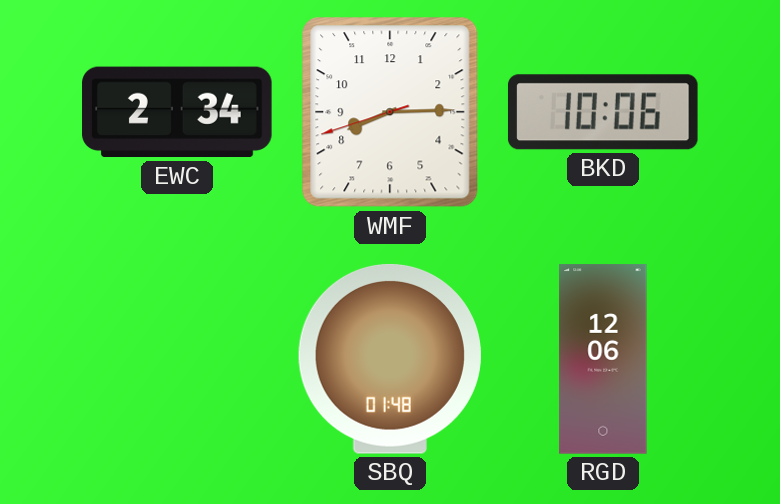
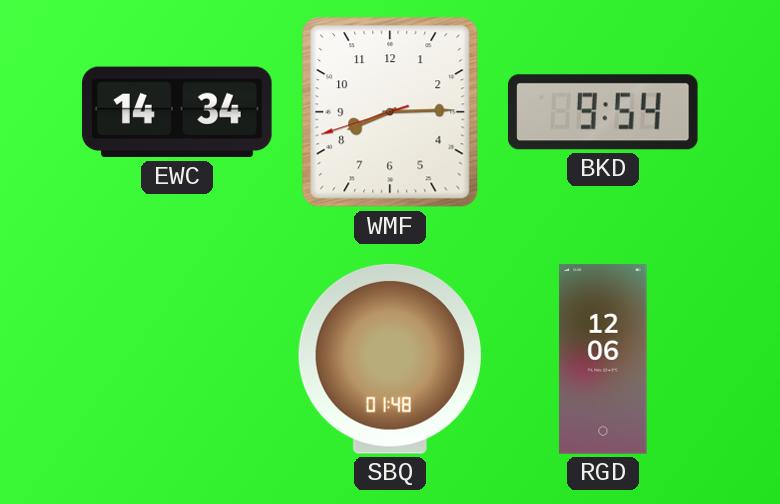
EWC: 2:34 -> 14:34
BKD: 10:06 -> 9:54
